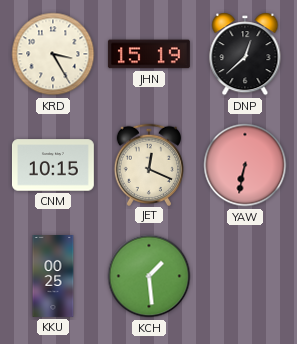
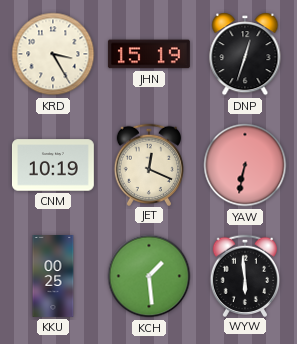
DNP: 12:38 -> 12:33
CNM: 10:15 -> 10:19
WYW: none -> 5:59
